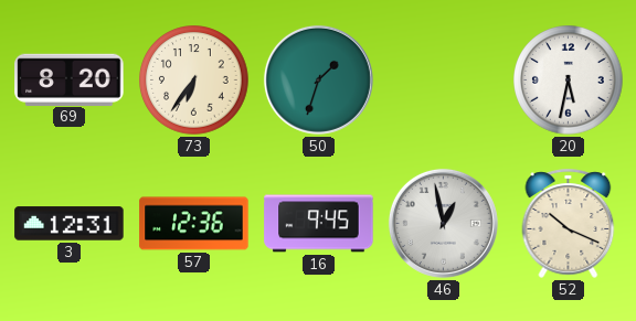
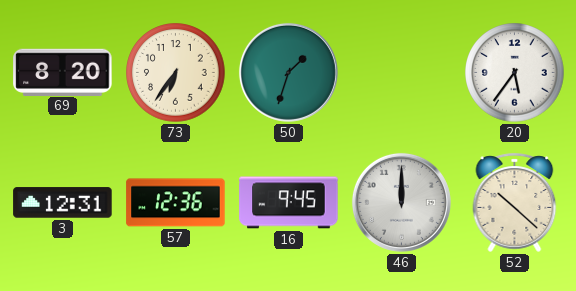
20: 5:32 -> 5:36
46: 12:58 -> 12:00
52: 10:19 -> 10:22
